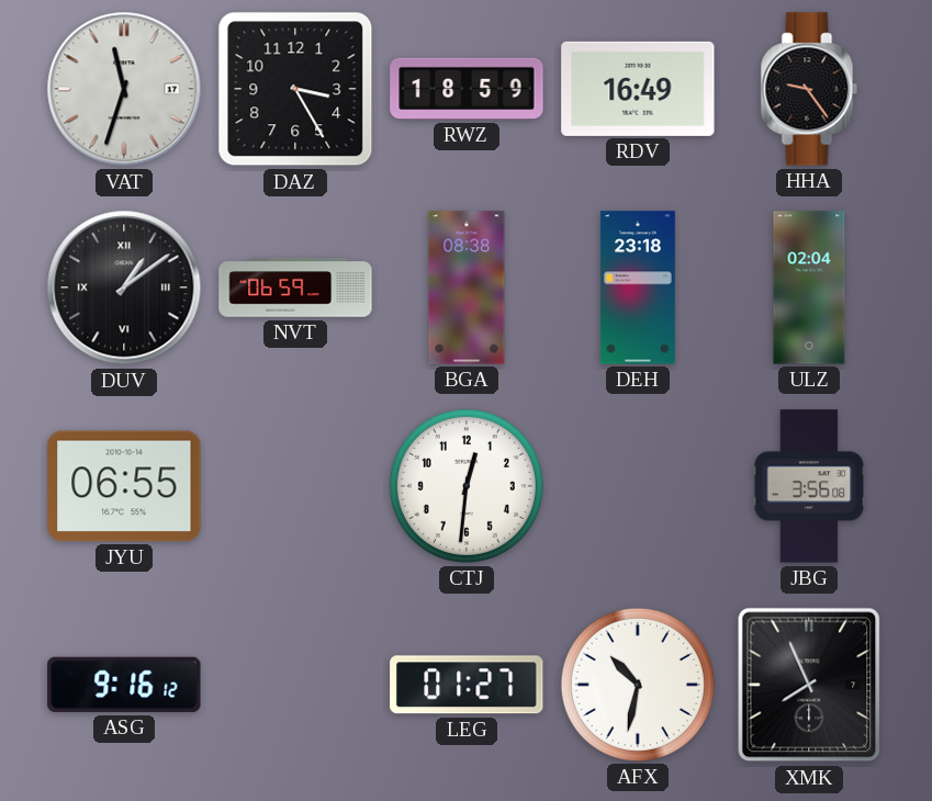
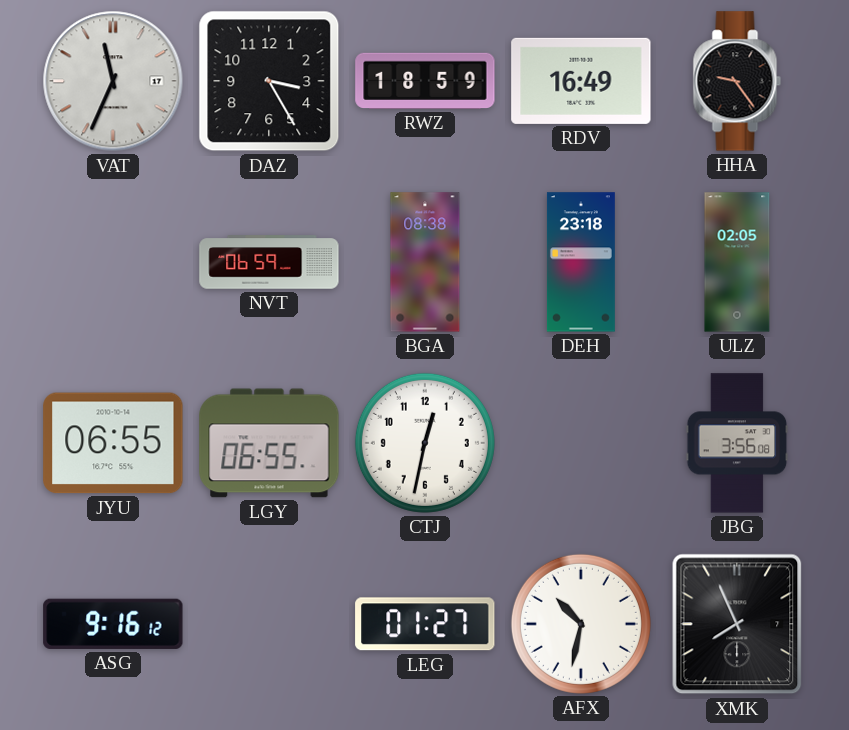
VAT: 11:33 -> 11:34
DUV: 1:09 -> none
ULZ: 02:04 -> 02:05
LGY: none -> 06:55
CTJ: 12:31 -> 12:32
